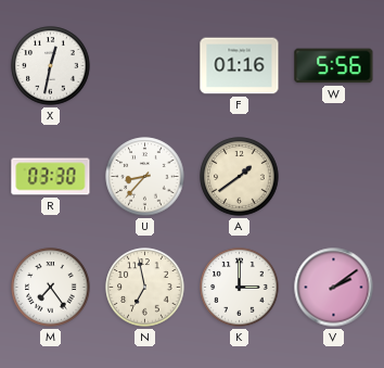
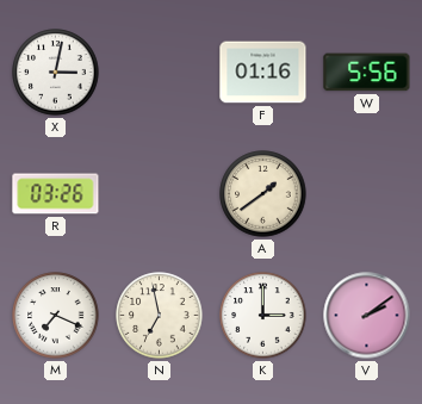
X: 12:32 -> 3:02
R: 03:30 -> 03:26
U: 8:37 -> none
M: 7:24 -> 7:19
